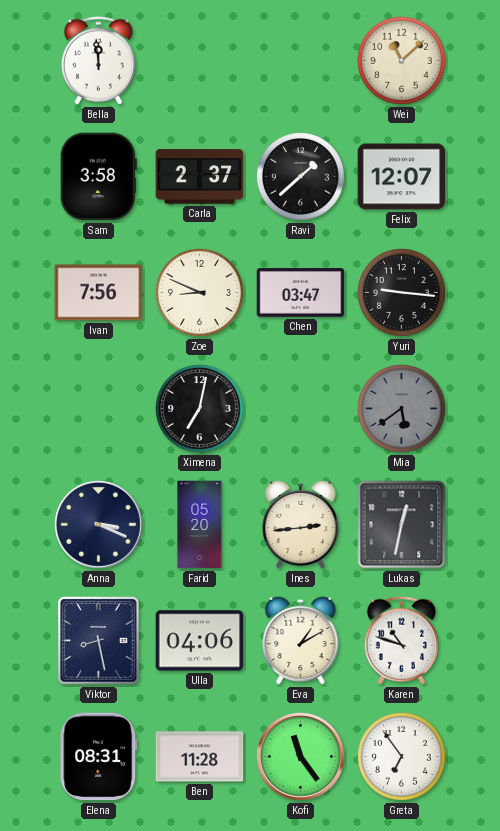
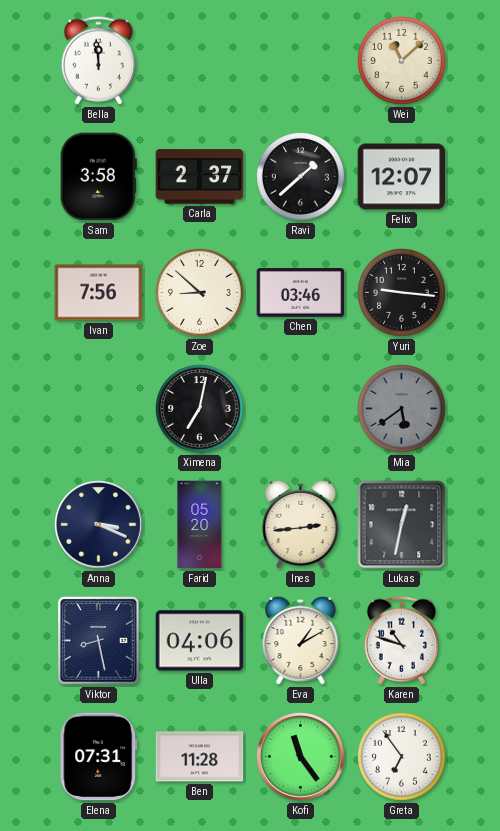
Zoe: 8:49 -> 8:52
Chen: 03:47 -> 03:46
Elena: 08:31 -> 07:31
